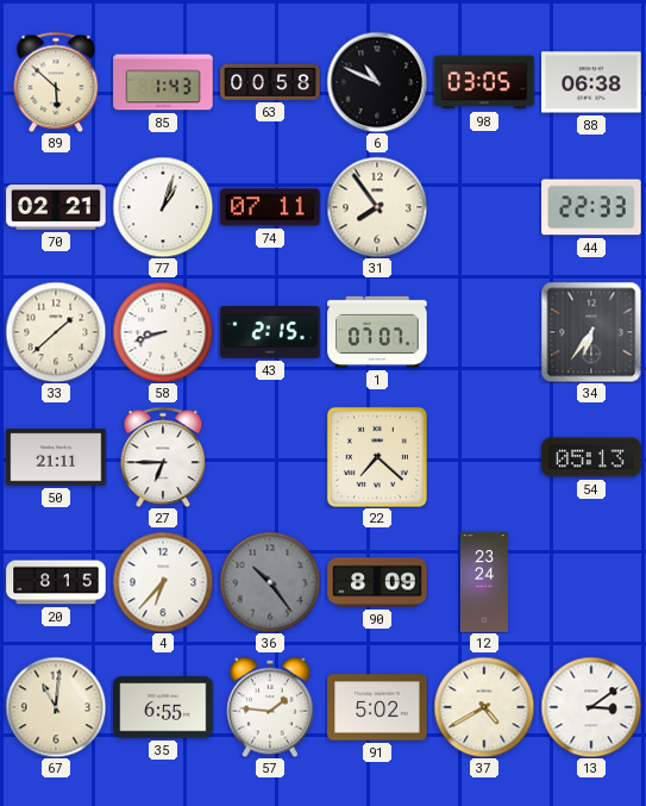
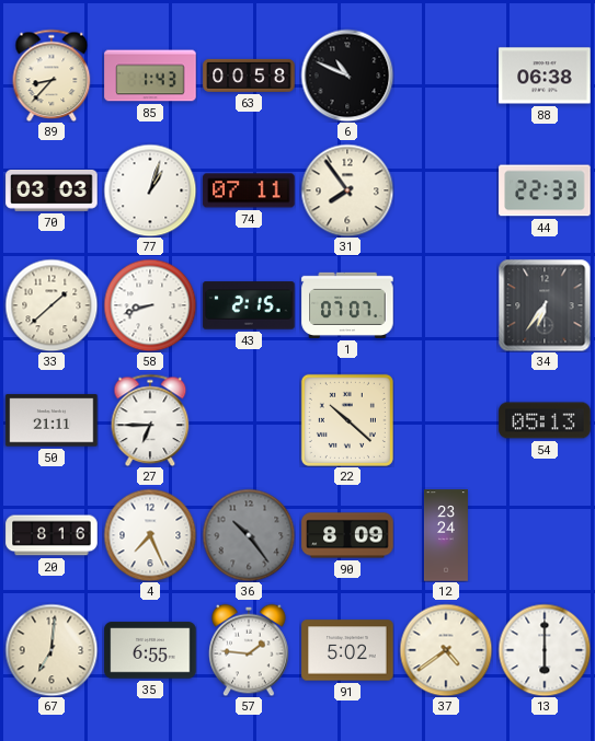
89: 5:52 -> 8:37
98: 03:05 -> none
70: 02:21 -> 03:03
22: 7:22 -> 10:22
20: 8:15 -> 8:16
4: 6:37 -> 7:26
67: 11:01 -> 7:01
37: 4:40 -> 4:39
13: 3:09 -> 6:00
